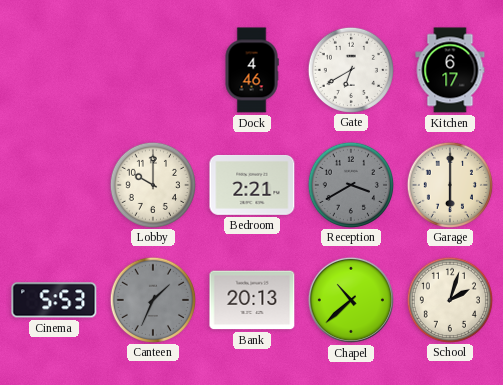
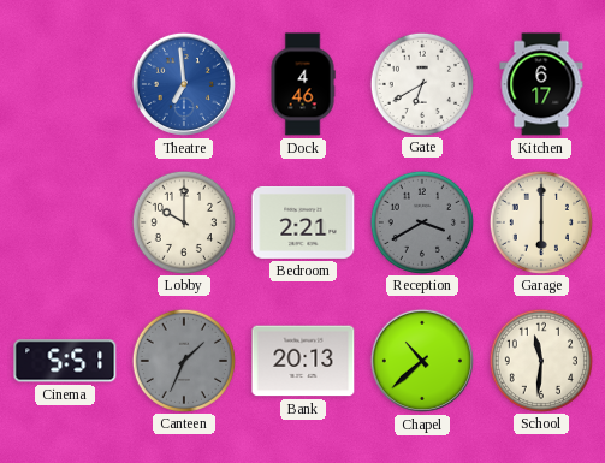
Theatre: none -> 6:59
Cinema: 5:53 -> 5:51
School: 2:03 -> 11:31
